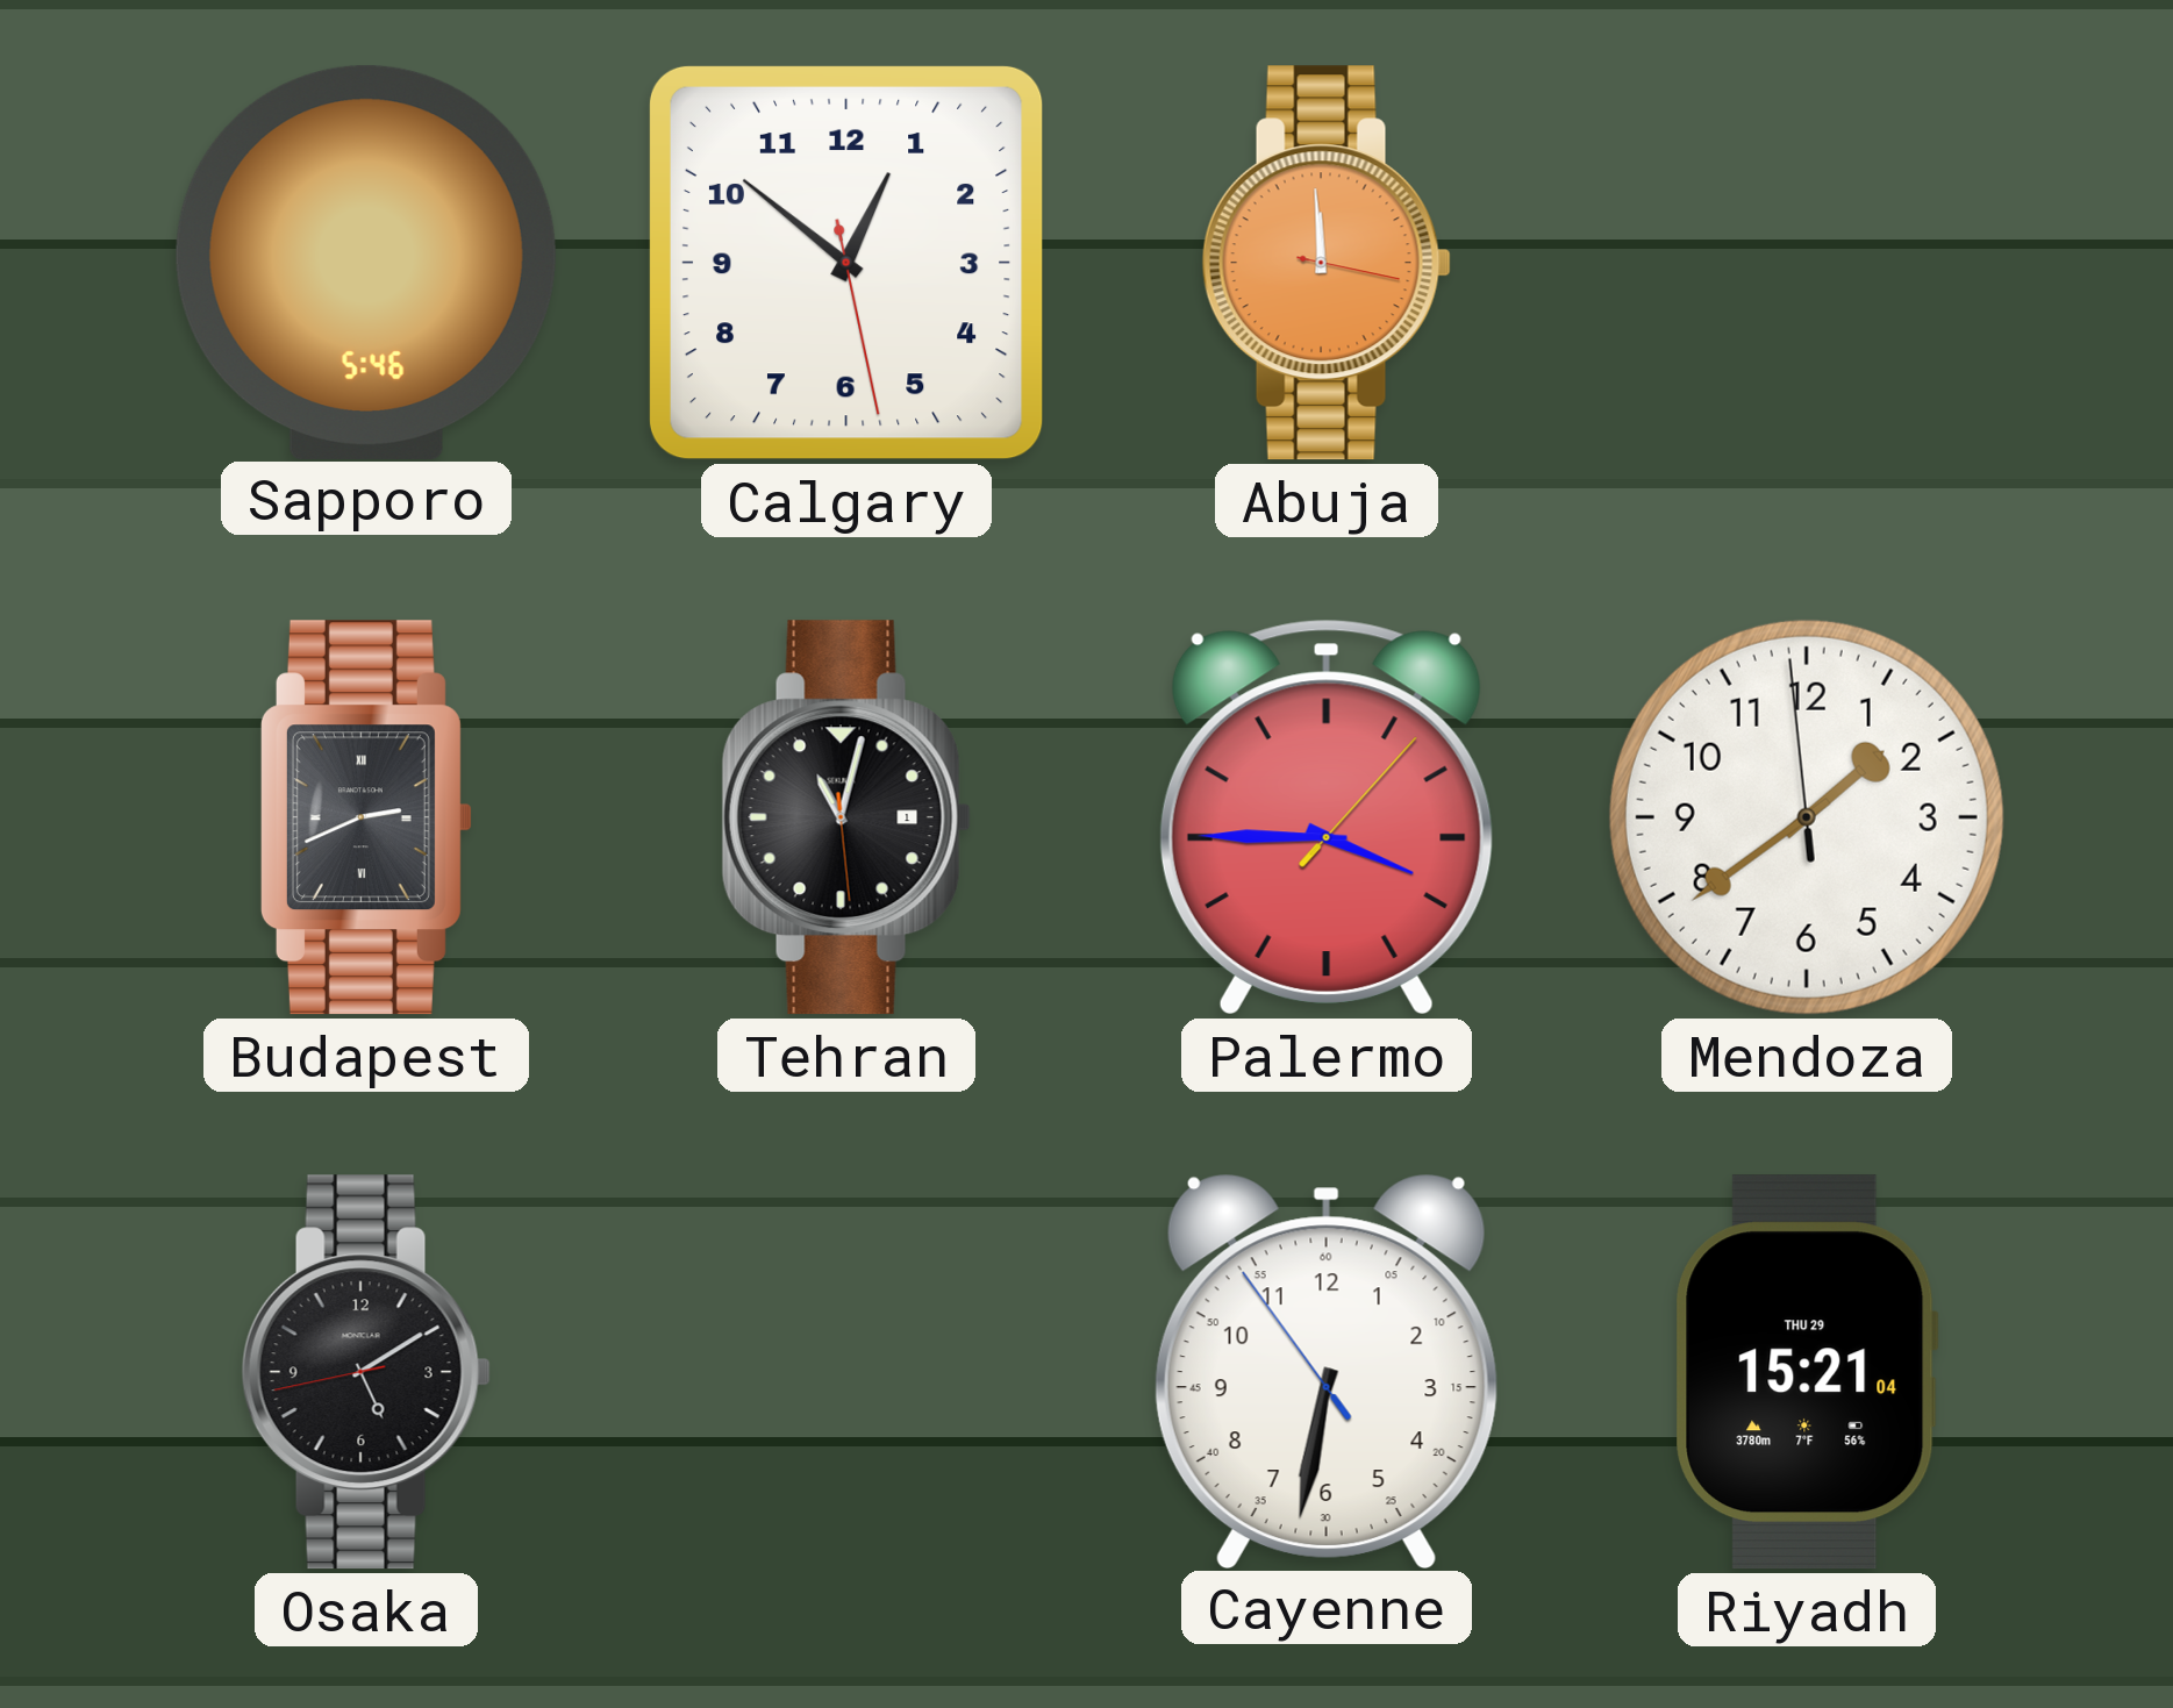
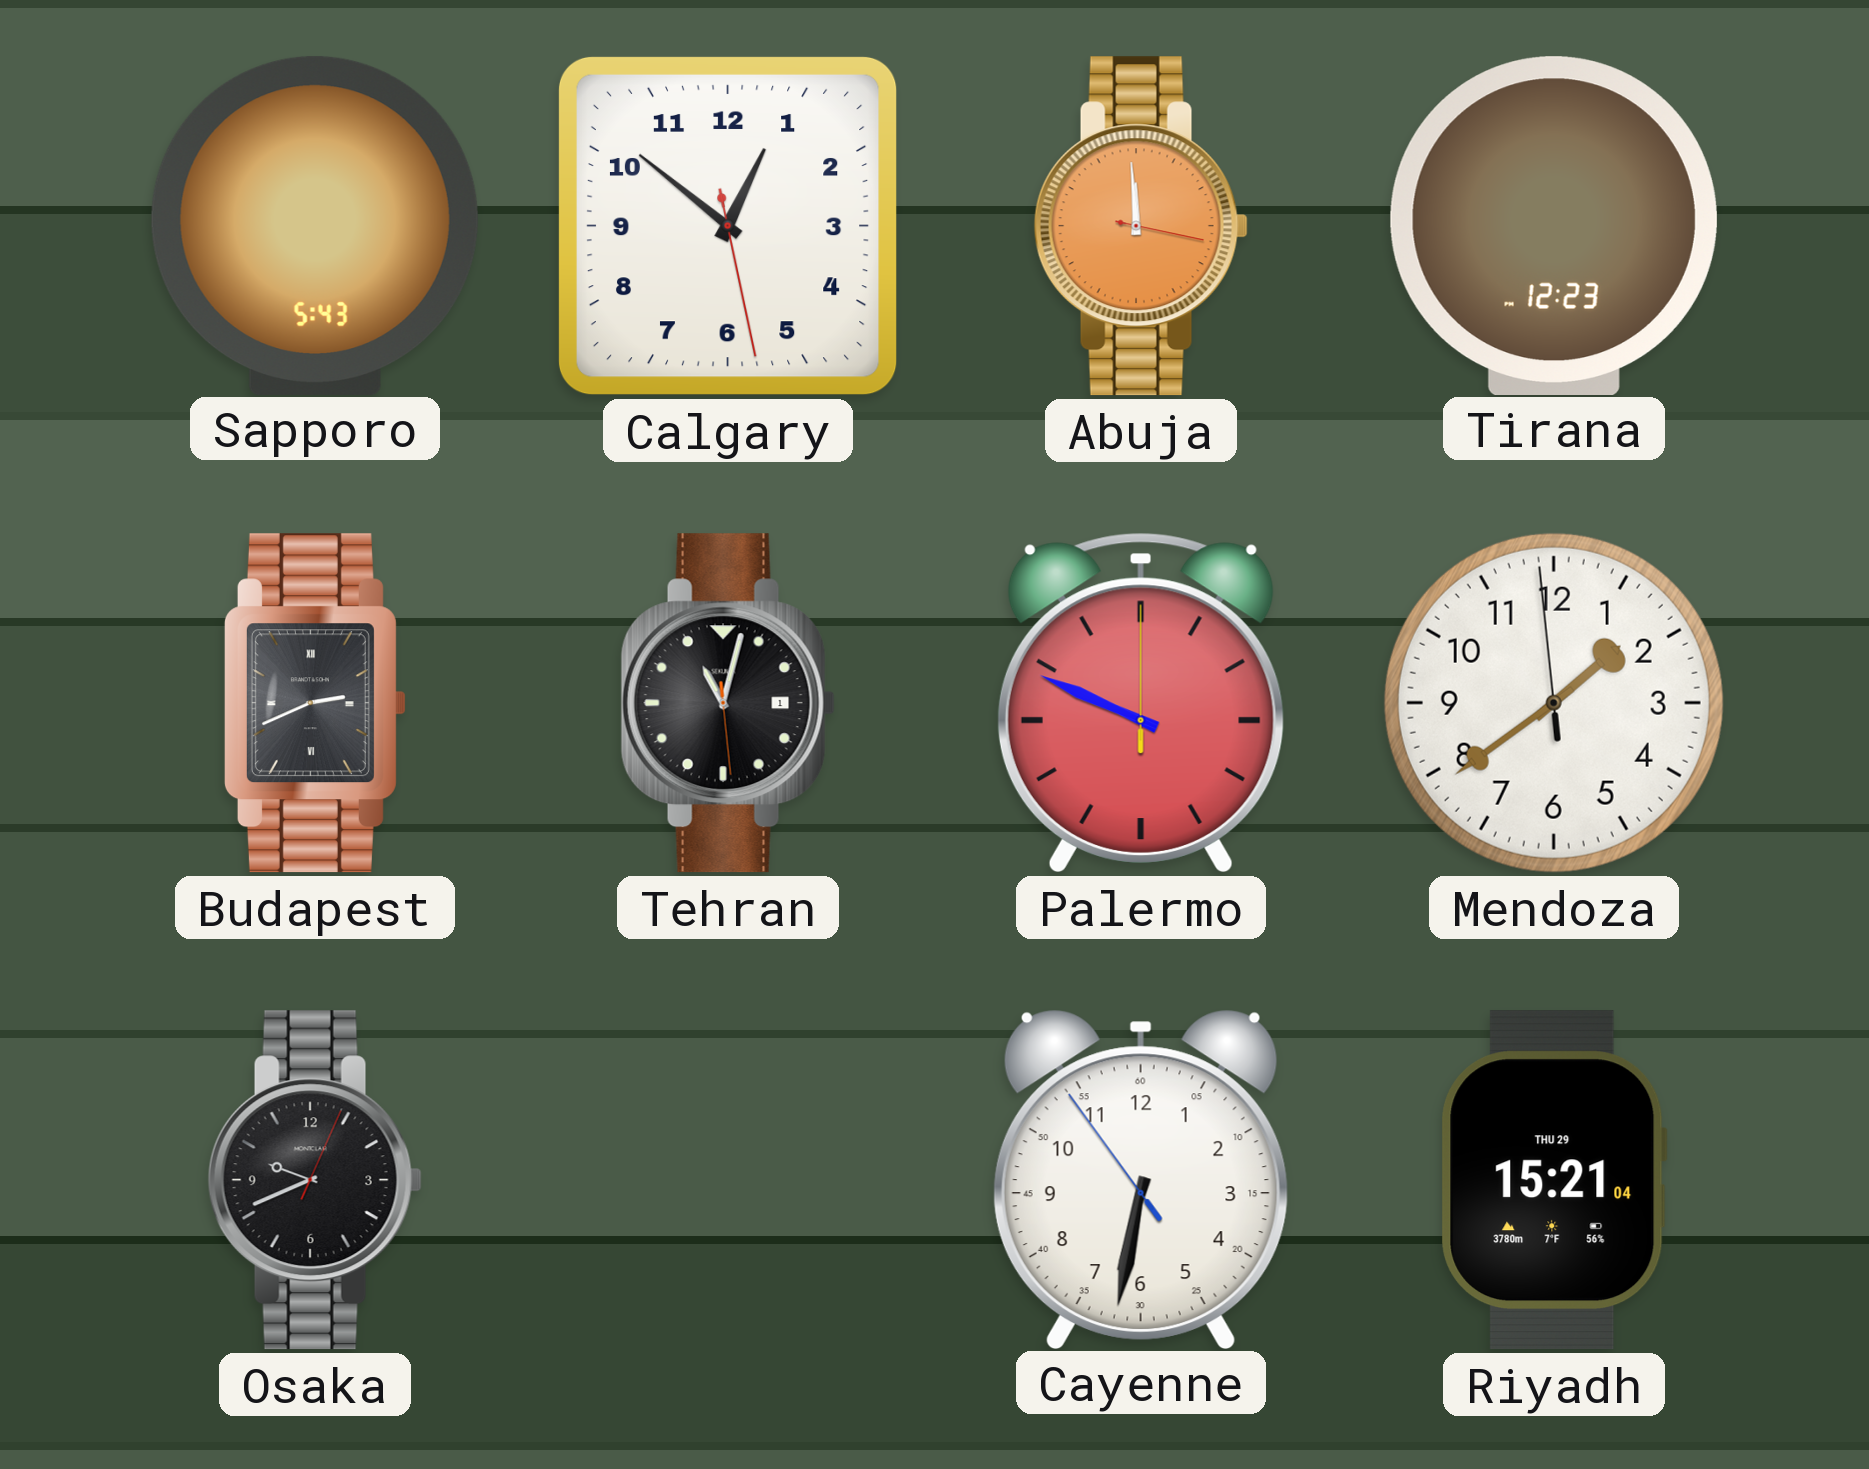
Sapporo: 5:46 -> 5:43
Tirana: none -> 12:23
Palermo: 3:45 -> 9:49
Osaka: 5:09 -> 9:41
